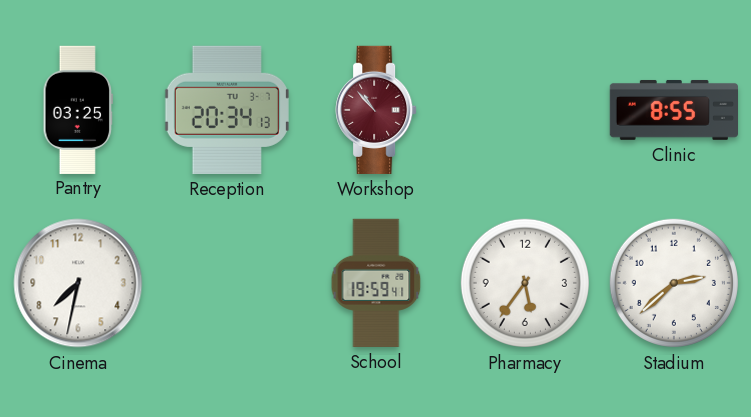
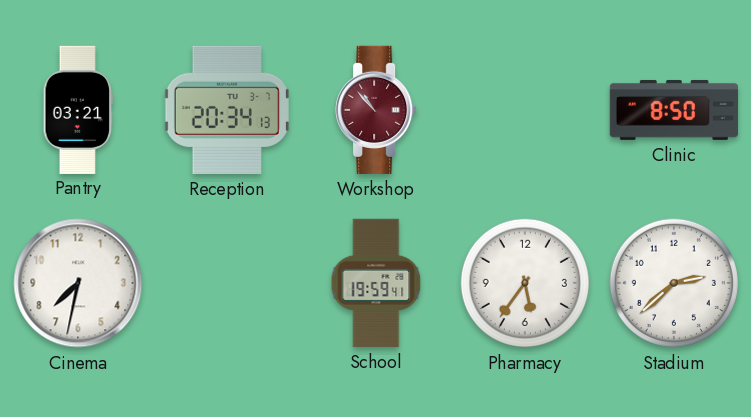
Pantry: 03:25 -> 03:21
Clinic: 8:55 -> 8:50
